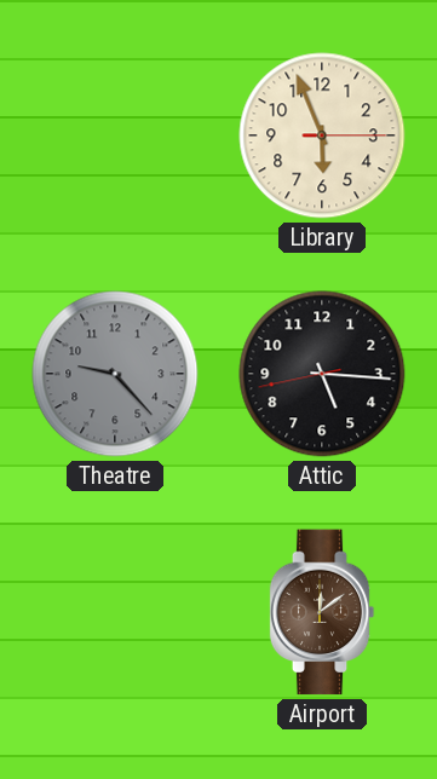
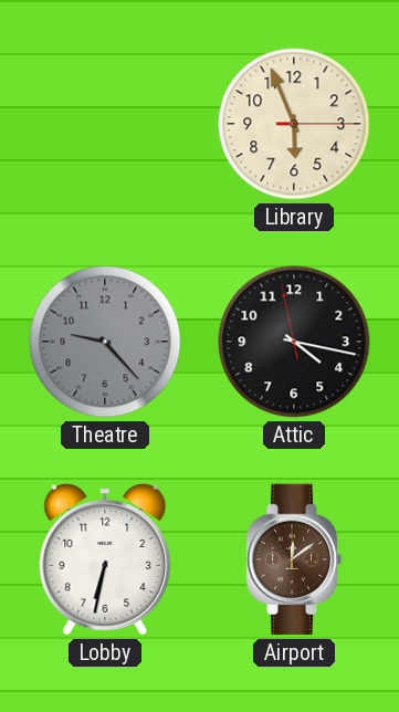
Attic: 5:15 -> 4:16
Lobby: none -> 6:32
